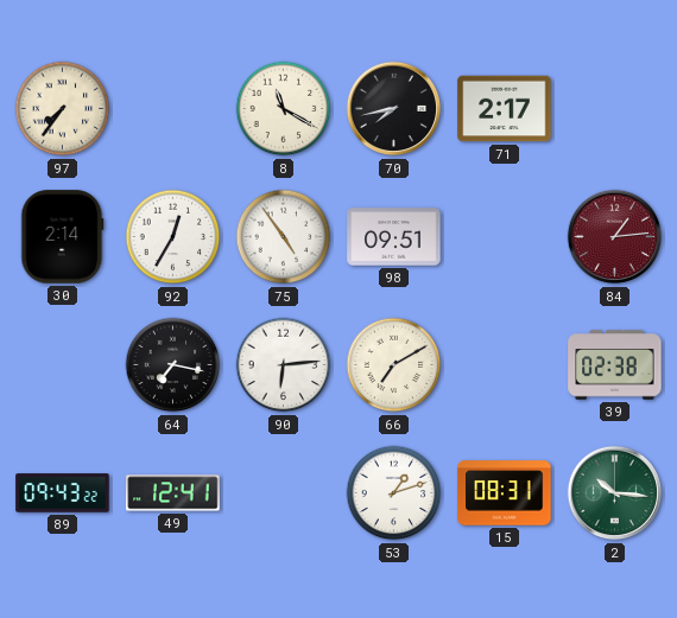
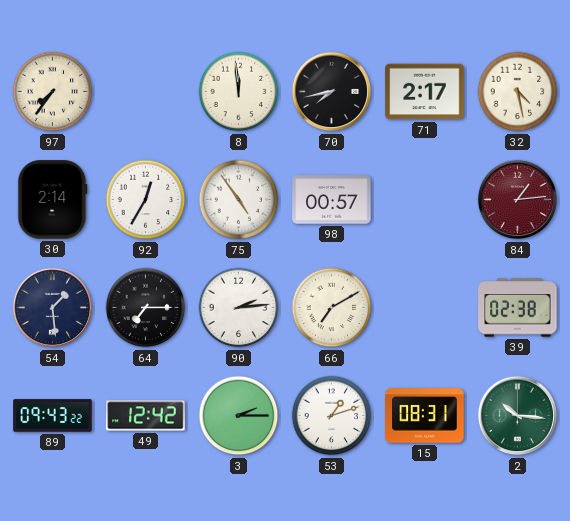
8: 11:20 -> 11:59
32: none -> 4:28
98: 09:51 -> 00:57
54: none -> 1:29
64: 7:17 -> 7:15
90: 6:14 -> 2:14
49: 12:41 -> 12:42
3: none -> 2:15
